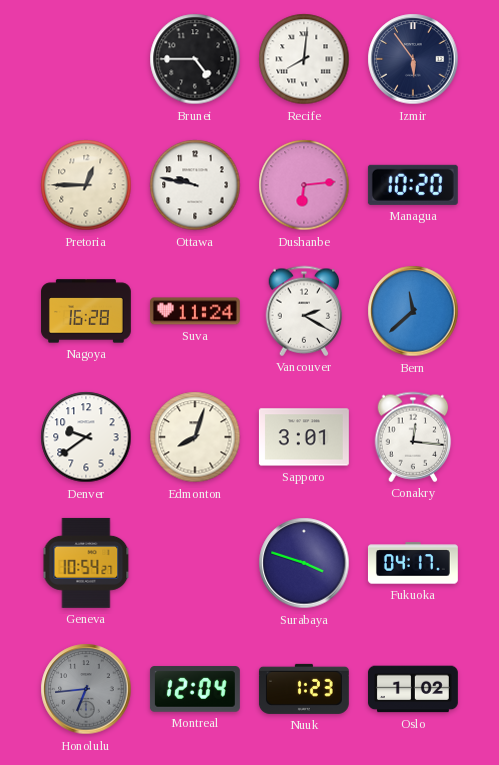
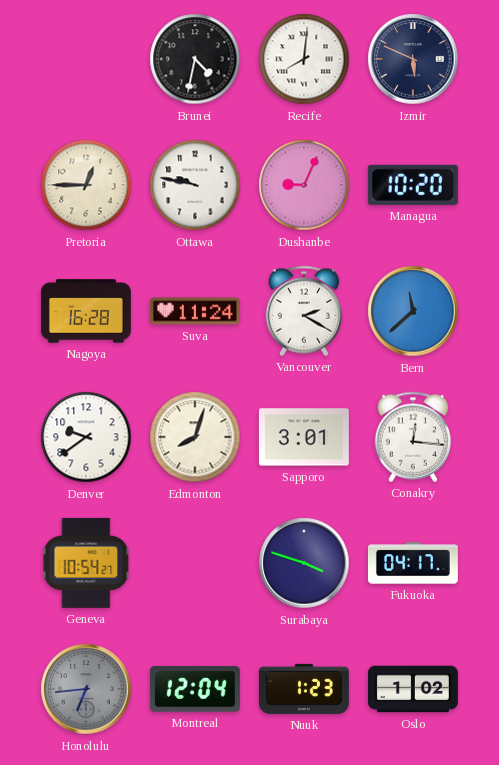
Brunei: 4:45 -> 4:32
Izmir: 5:54 -> 5:49
Dushanbe: 6:14 -> 9:04
